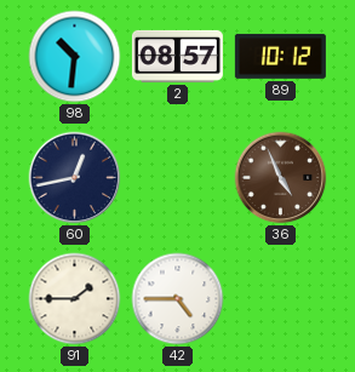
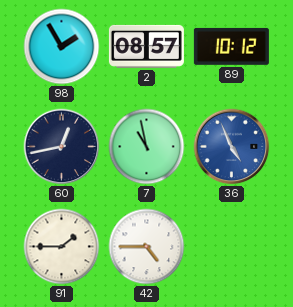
98: 10:31 -> 1:55
7: none -> 10:58
36 dial: brown -> blue
